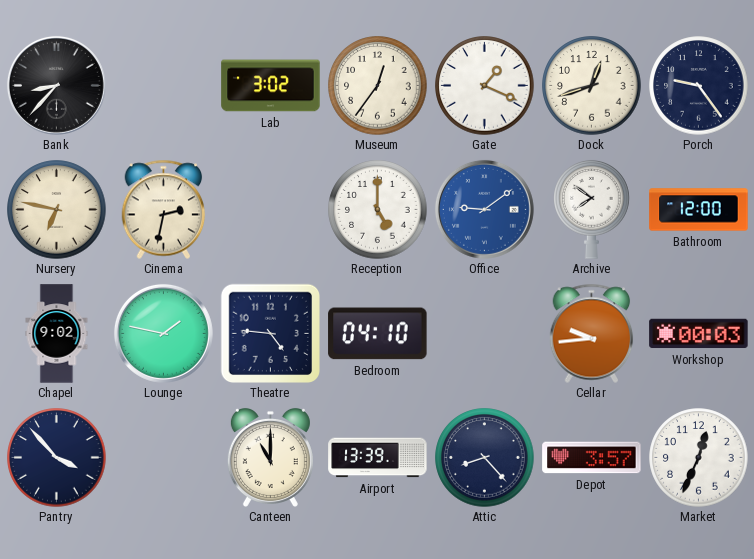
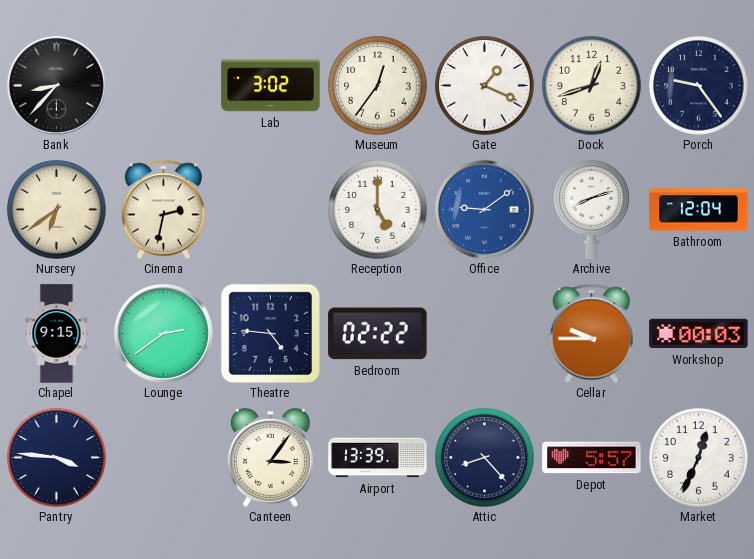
Nursery: 6:47 -> 6:39
Archive: 7:51 -> 8:12
Bathroom: 12:00 -> 12:04
Chapel: 9:02 -> 9:15
Lounge: 1:47 -> 2:39
Bedroom: 04:10 -> 02:22
Cellar: 9:44 -> 9:45
Pantry: 3:53 -> 3:46
Canteen: 11:00 -> 3:06
Depot: 3:57 -> 5:57
